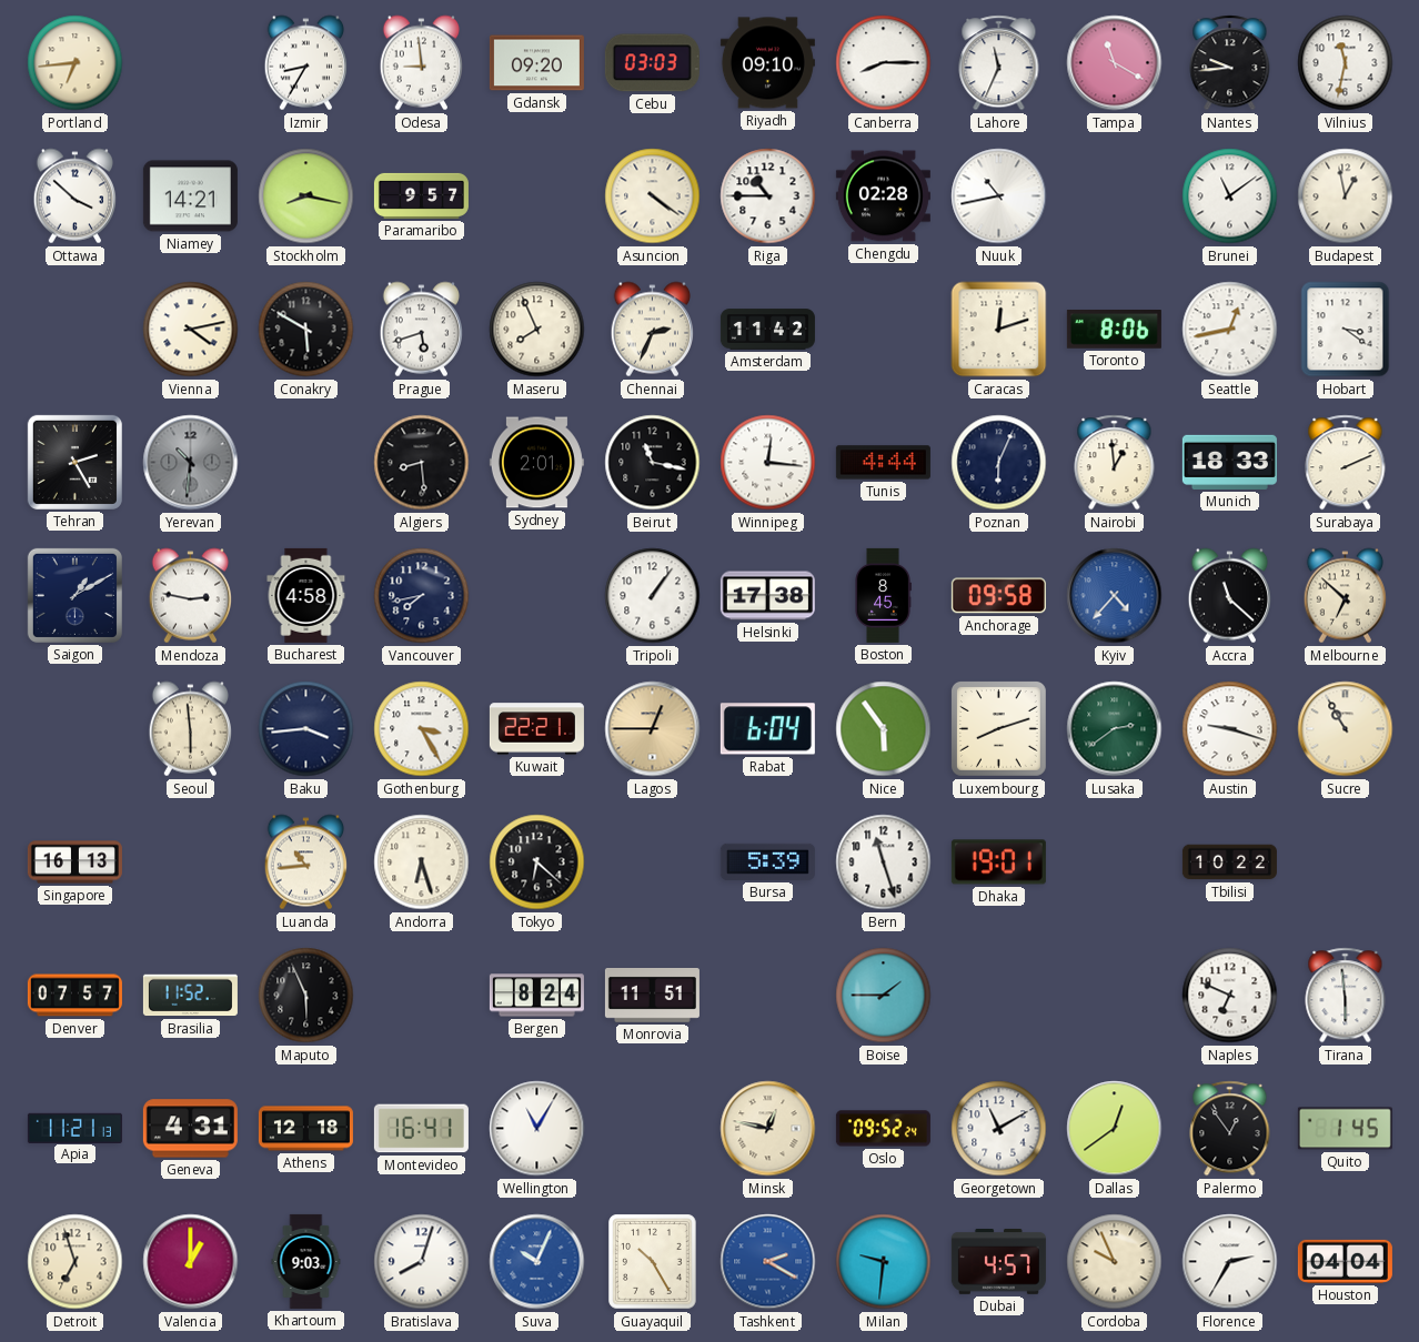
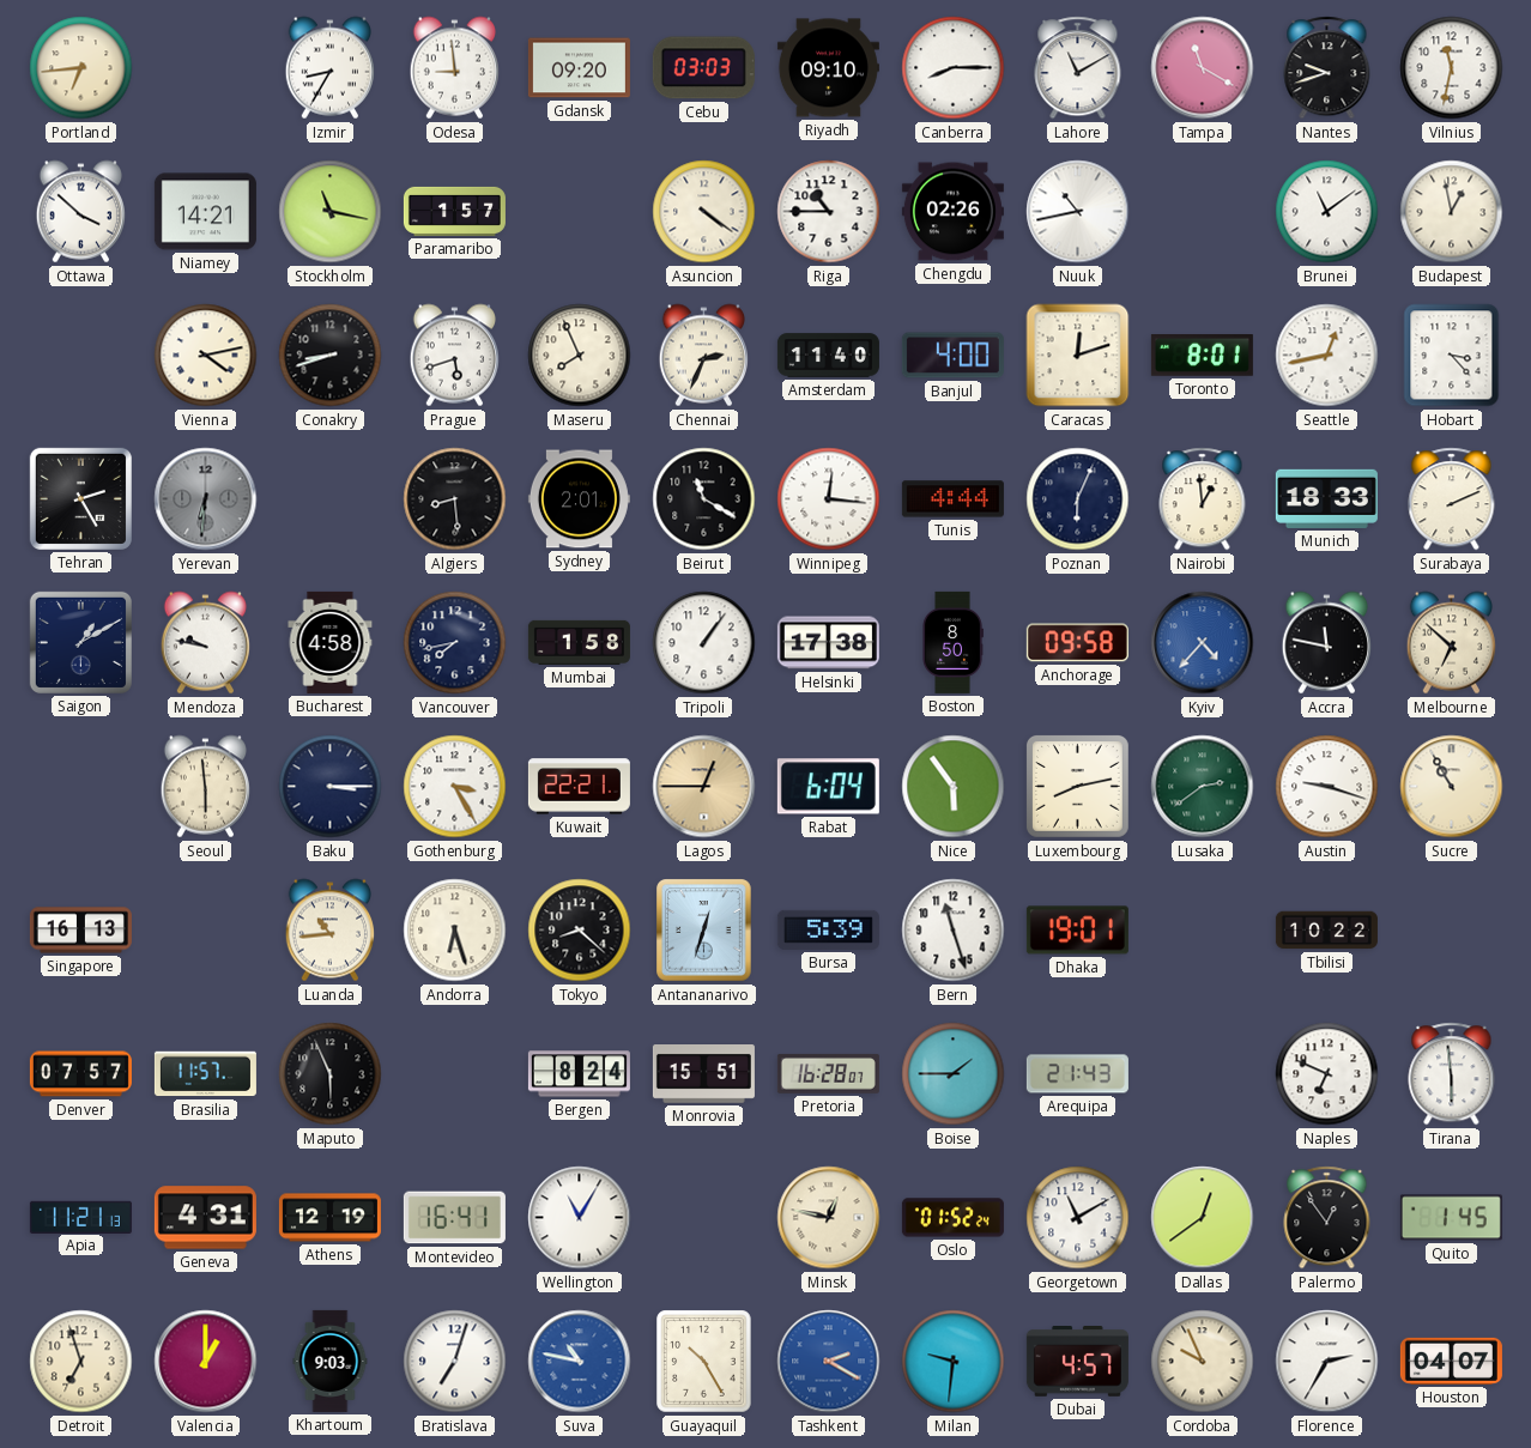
Lahore: 11:34 -> 11:10
Nantes: 9:44 -> 9:42
Stockholm: 8:17 -> 11:17
Paramaribo: 9:57 -> 1:57
Chengdu: 02:28 -> 02:26
Conakry: 5:50 -> 8:42
Amsterdam: 11:42 -> 11:40
Banjul: none -> 4:00
Toronto: 8:06 -> 8:01
Hobart: 3:21 -> 3:23
Yerevan: 10:31 -> 6:31
Beirut: 11:17 -> 11:20
Mendoza: 2:47 -> 9:47
Mumbai: none -> 1:58
Boston: 8:45 -> 8:50
Accra: 11:22 -> 11:47
Baku: 3:44 -> 3:15
Luxembourg: 8:12 -> 8:13
Tokyo: 6:22 -> 8:22
Antananarivo: none -> 12:33
Brasilia: 11:52 -> 11:57
Monrovia: 11:51 -> 15:51
Pretoria: none -> 16:28
Arequipa: none -> 21:43
Athens: 12:18 -> 12:19
Oslo: 09:52 -> 01:52
Bratislava: 8:03 -> 7:03
Suva: 10:04 -> 10:47
Houston: 04:04 -> 04:07
